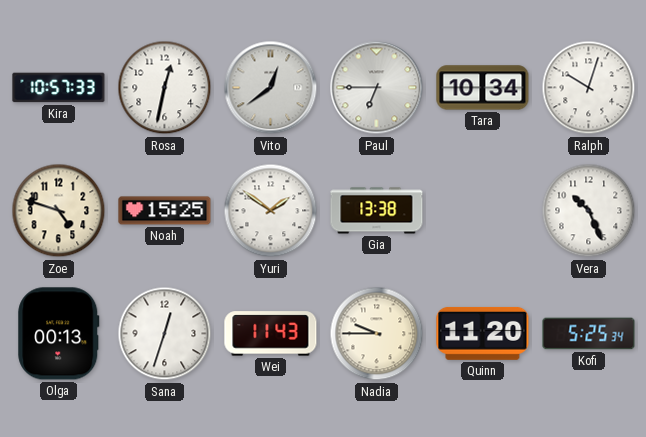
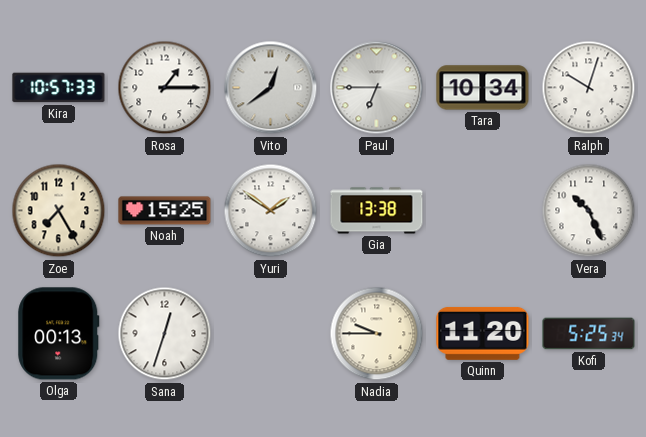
Rosa: 12:32 -> 1:15
Zoe: 4:48 -> 7:25
Wei: 11:43 -> none
